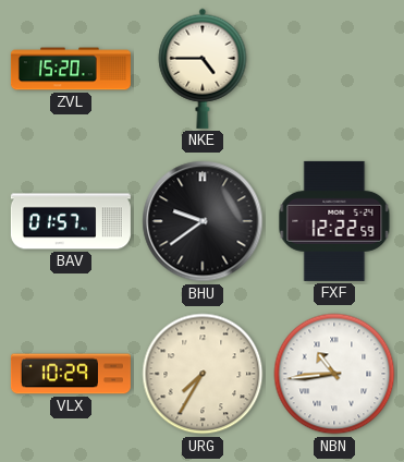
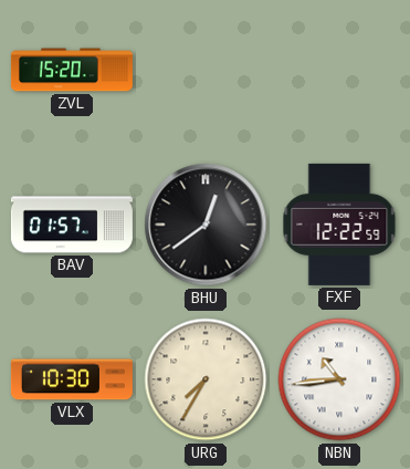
NKE: 4:45 -> none
BHU: 9:39 -> 12:39
VLX: 10:29 -> 10:30
